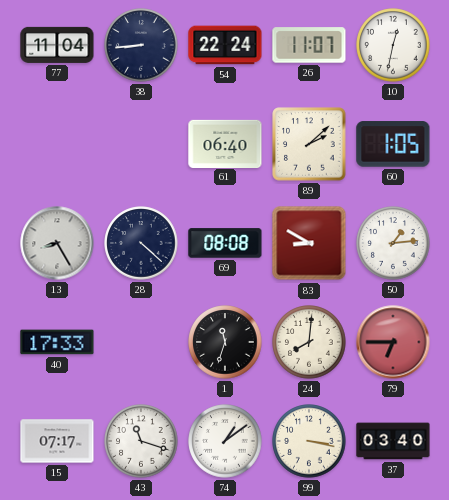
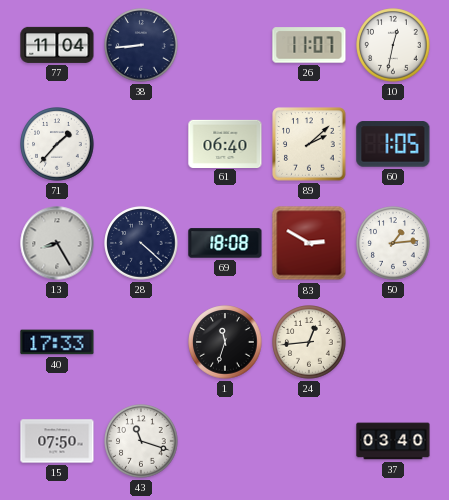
54: 22:24 -> none
71: none -> 1:37
69: 08:08 -> 18:08
83: 8:50 -> 2:50
24: 8:01 -> 12:44
79: 6:45 -> none
15: 07:17 -> 07:50
74: 1:09 -> none
99: 3:17 -> none
